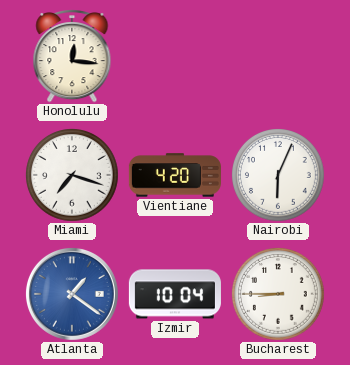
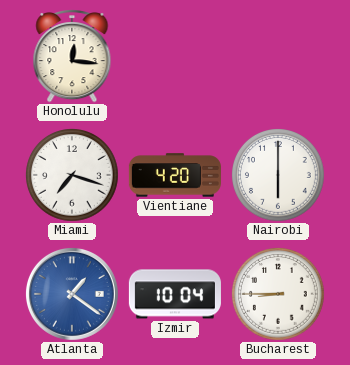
Nairobi: 6:04 -> 6:00
